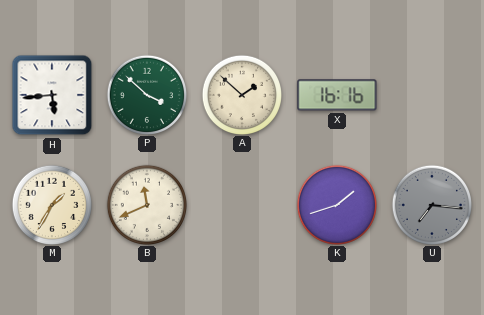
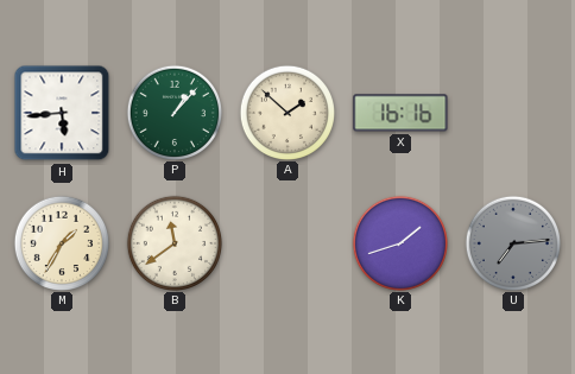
P: 3:52 -> 1:07
B: 11:41 -> 11:39
U: 7:16 -> 7:14
